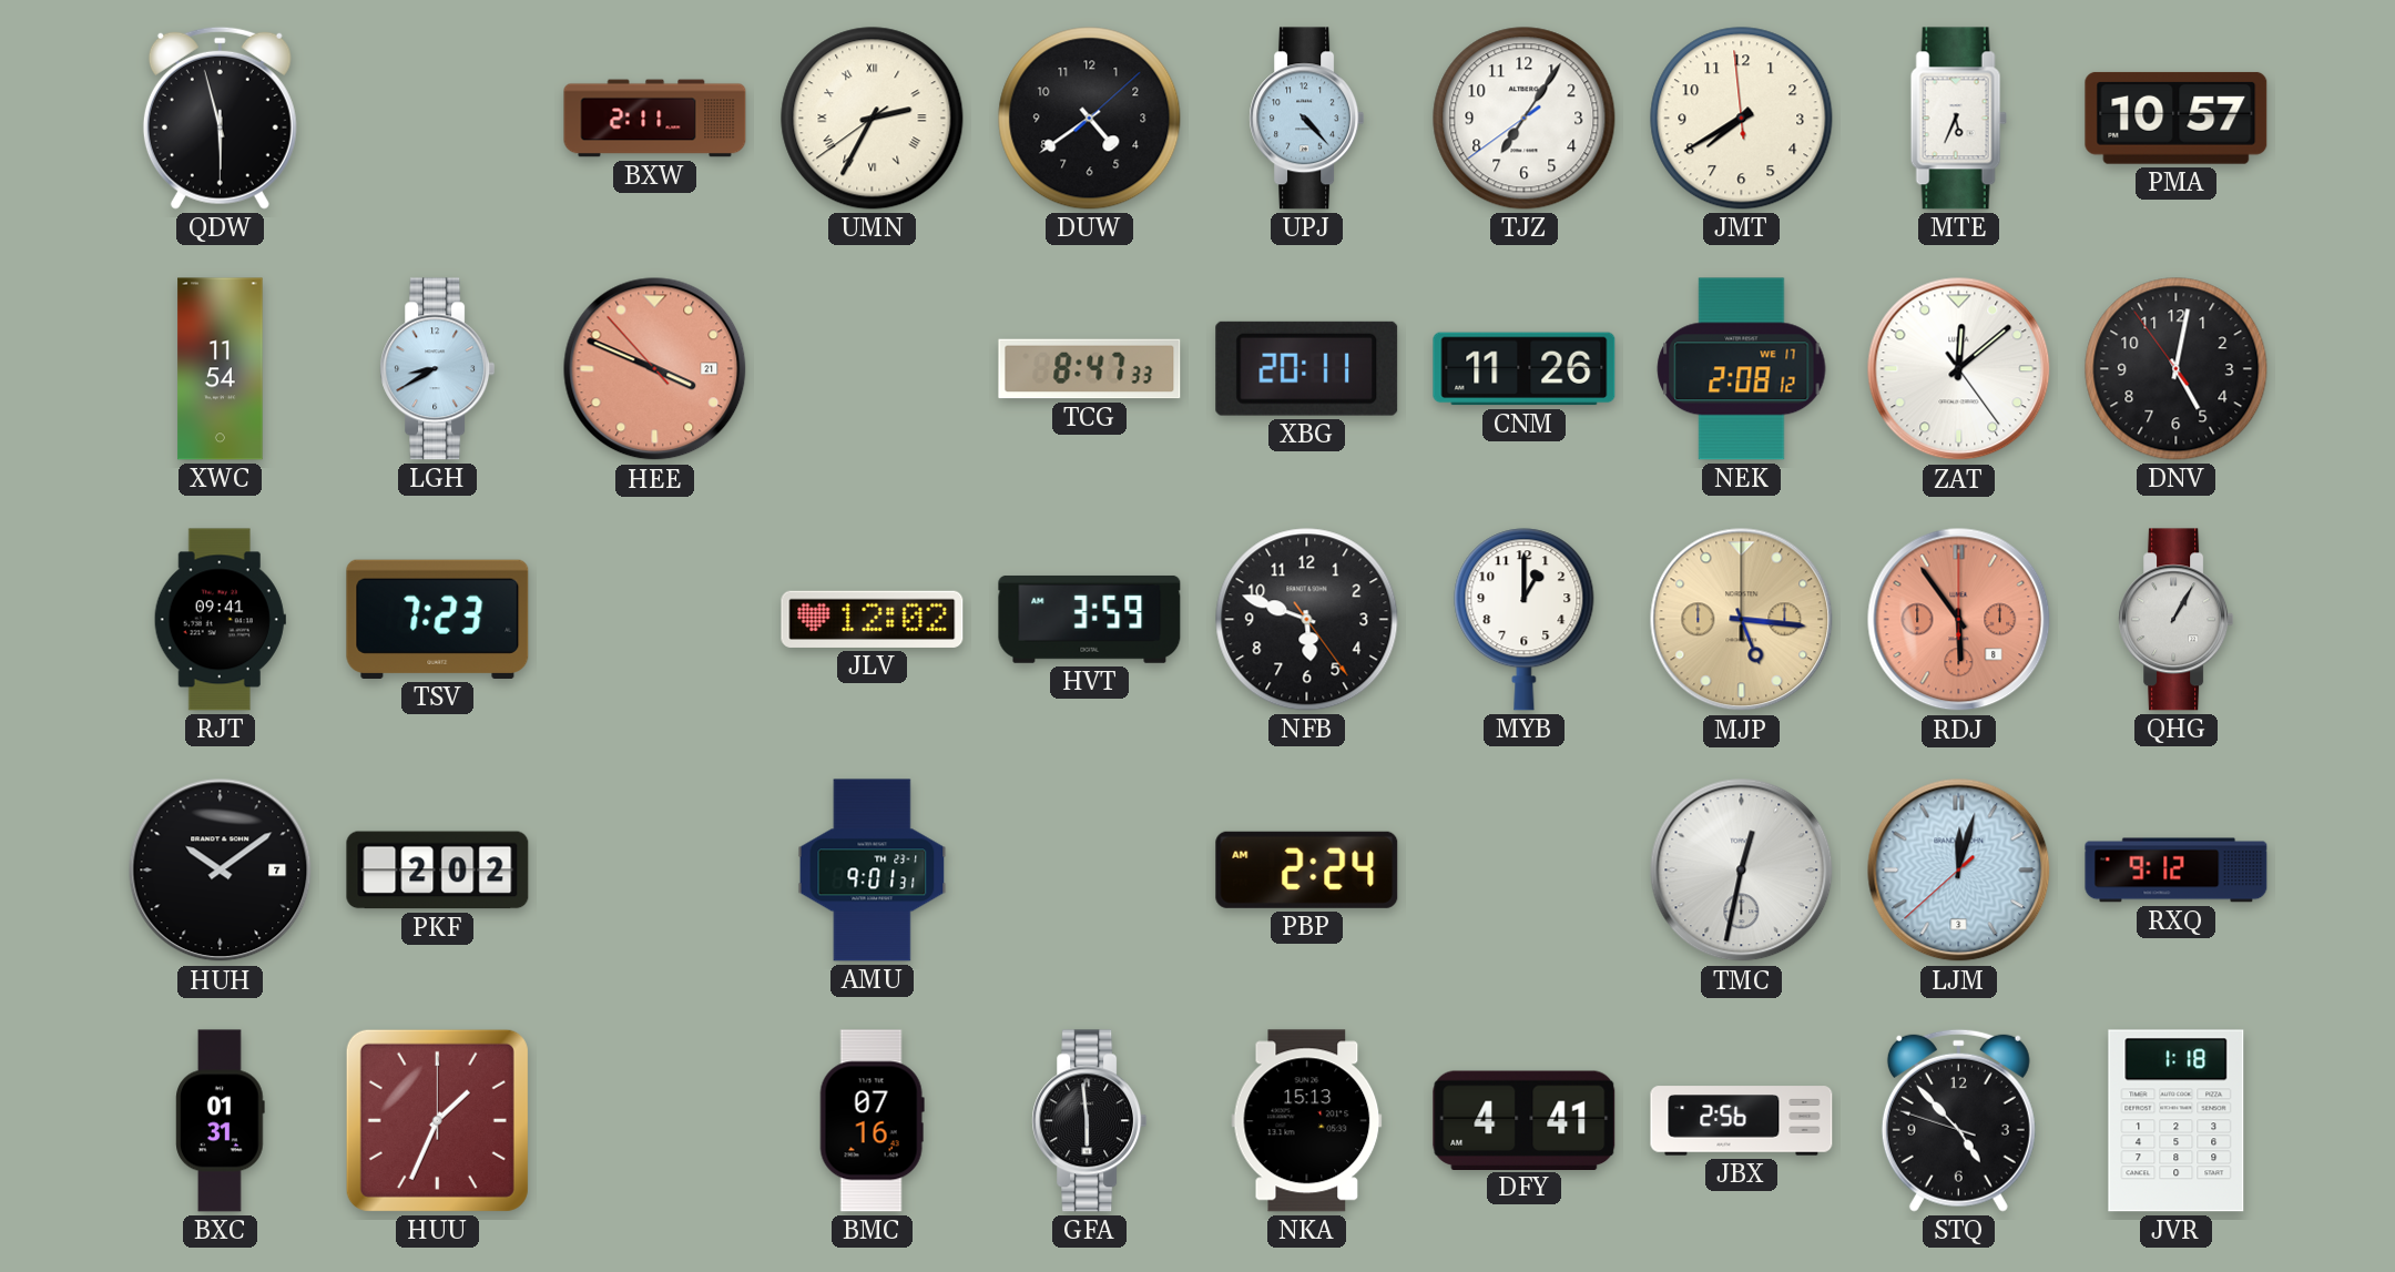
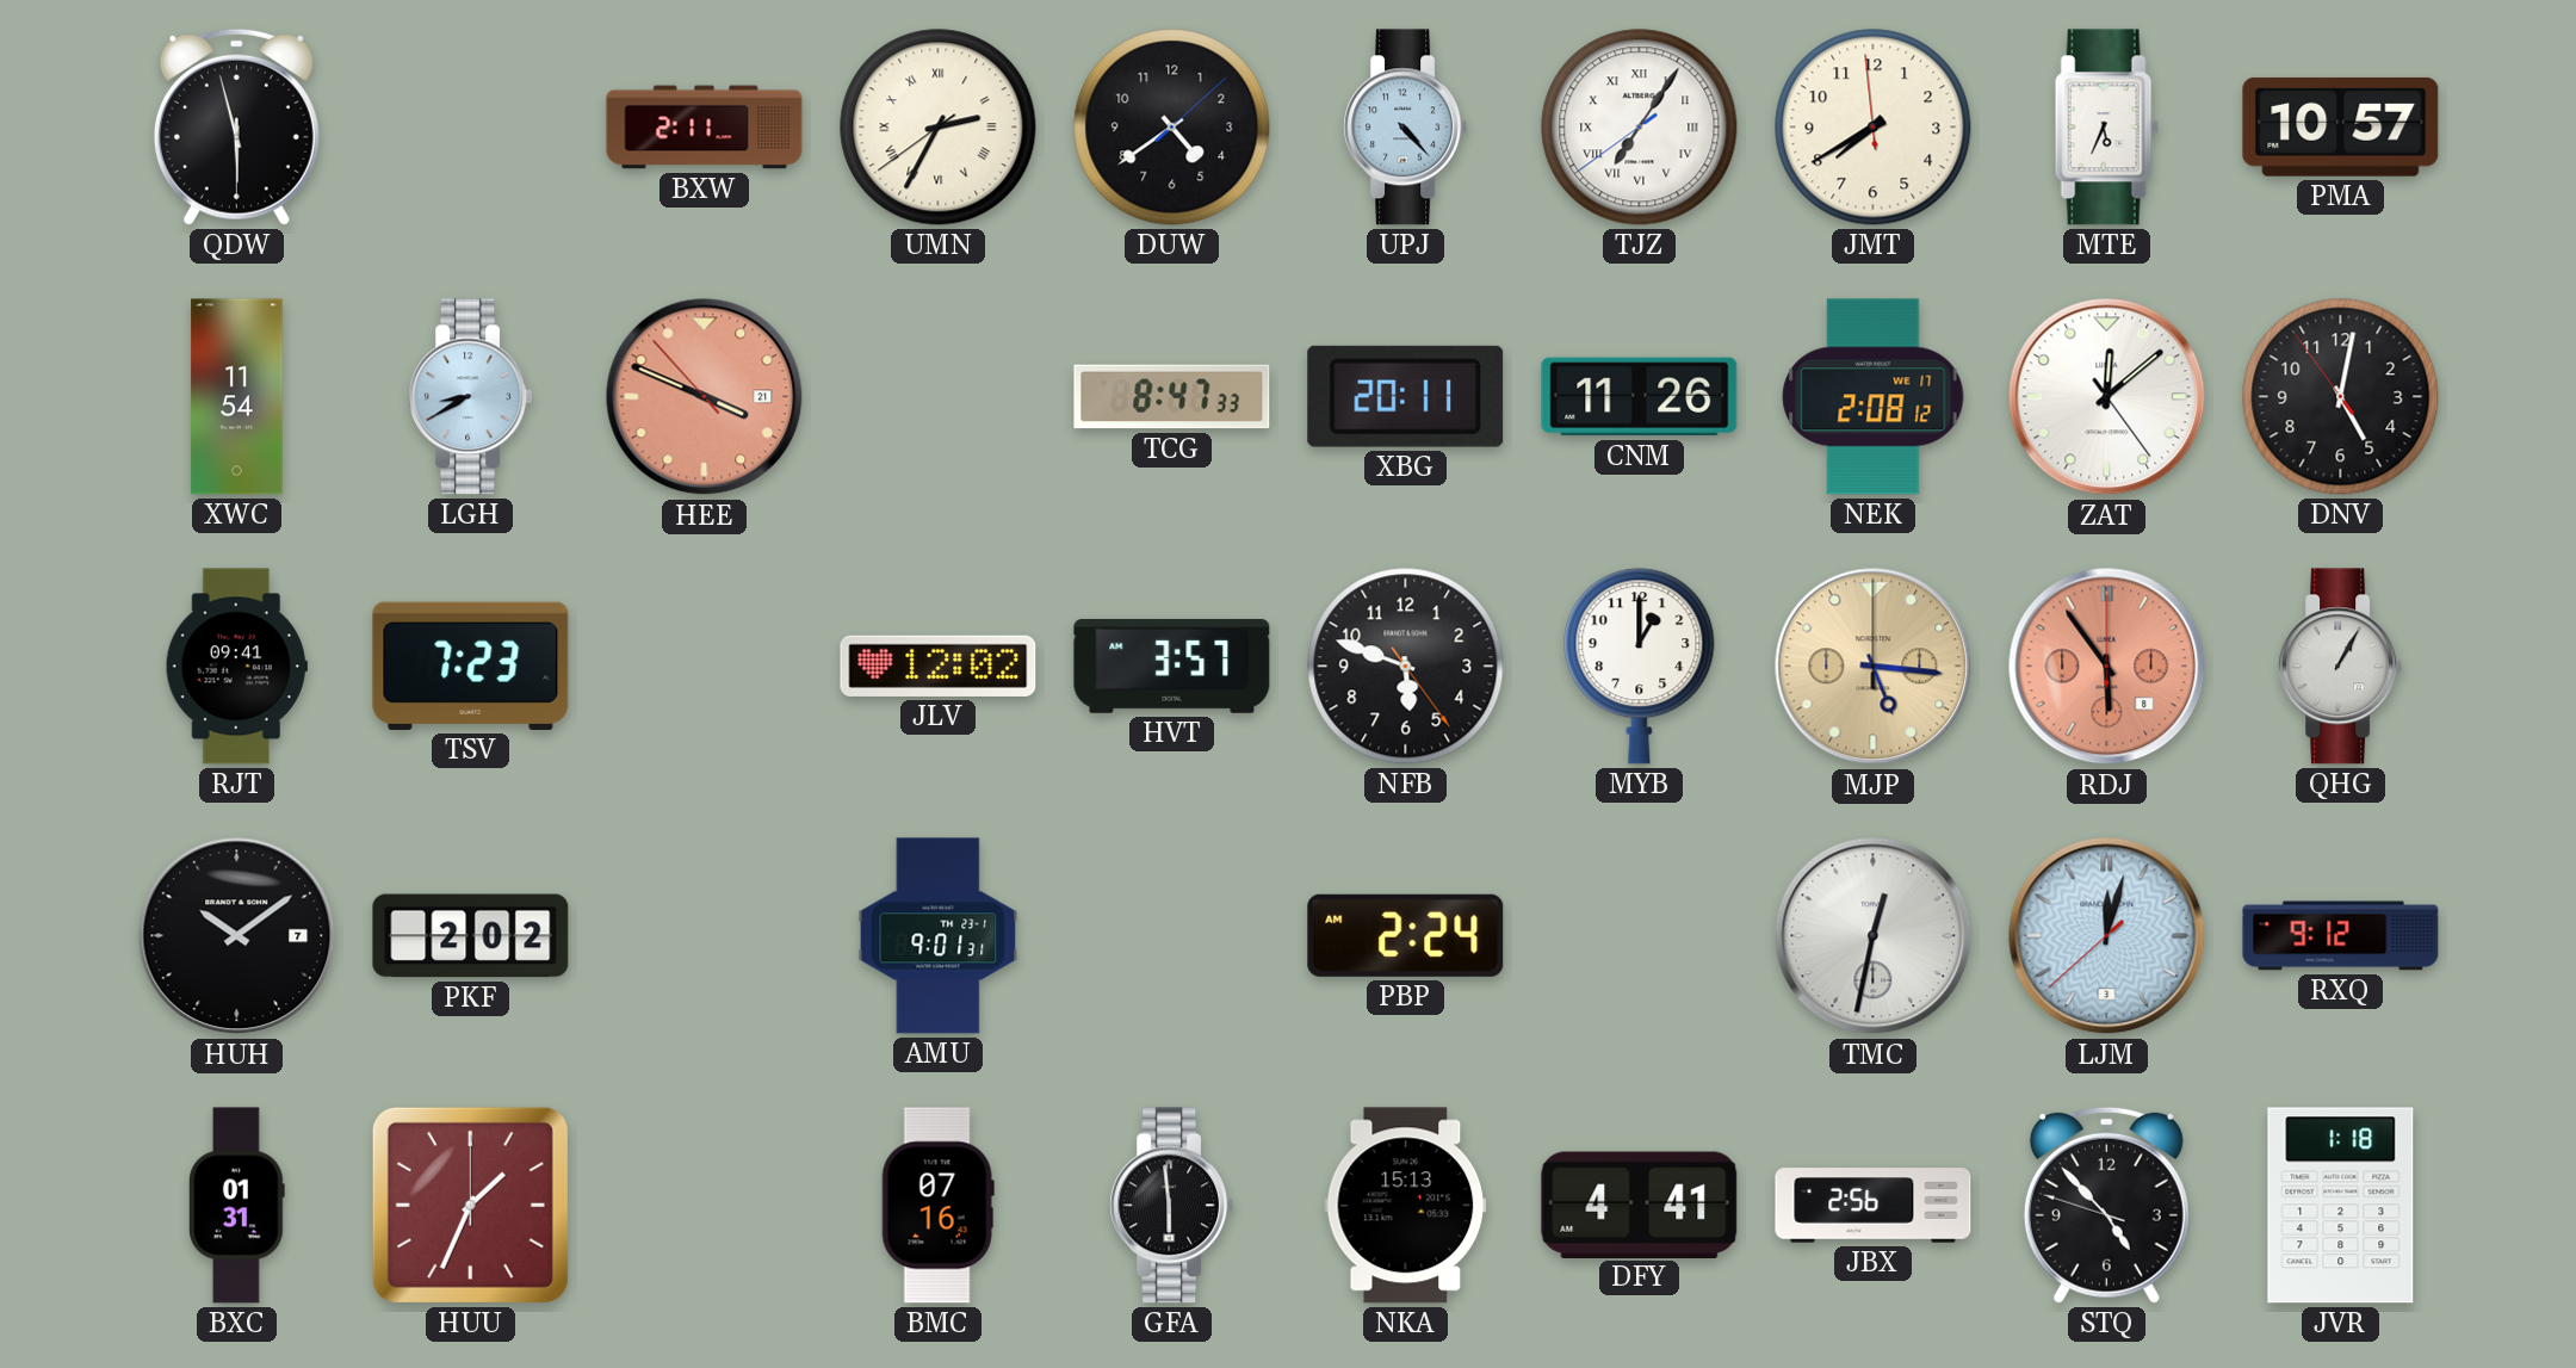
TJZ numerals: Arabic -> Roman
HVT: 3:59 -> 3:57
